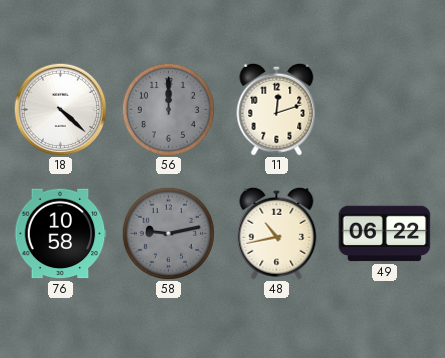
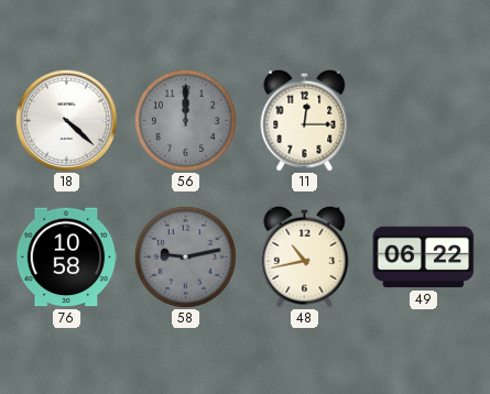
11: 12:12 -> 12:15
